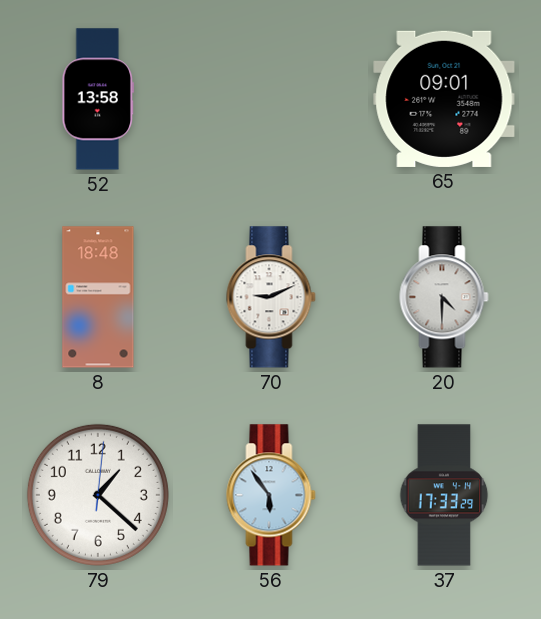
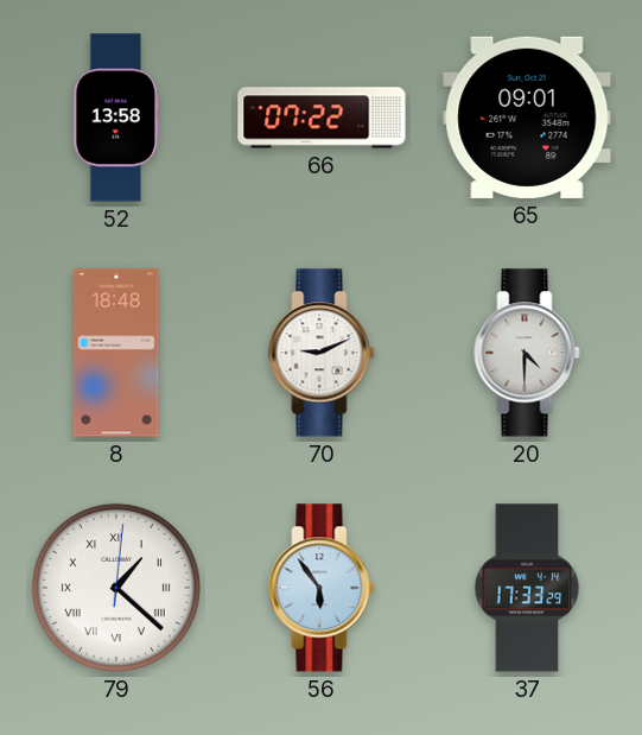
66: none -> 07:22
79 numerals: Arabic -> Roman
